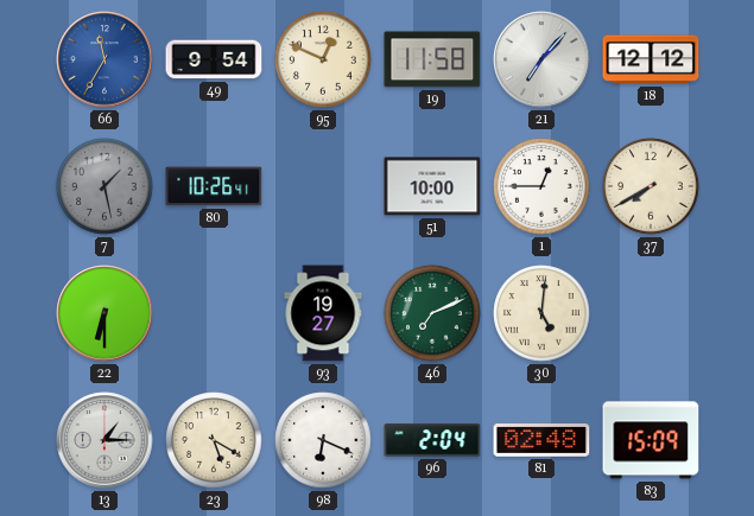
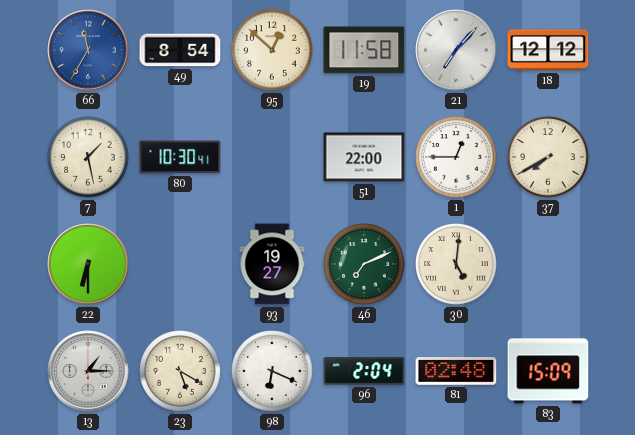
49: 9:54 -> 8:54
95: 12:49 -> 12:52
7 dial: grey -> cream
80: 10:26 -> 10:30
51: 10:00 -> 22:00
